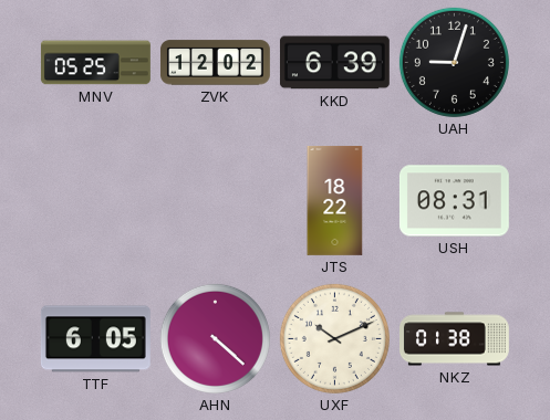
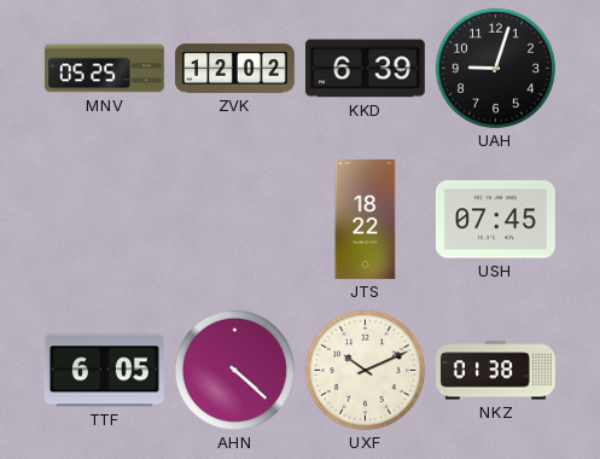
USH: 08:31 -> 07:45
